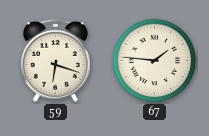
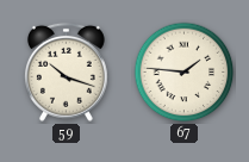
59: 6:18 -> 10:18
